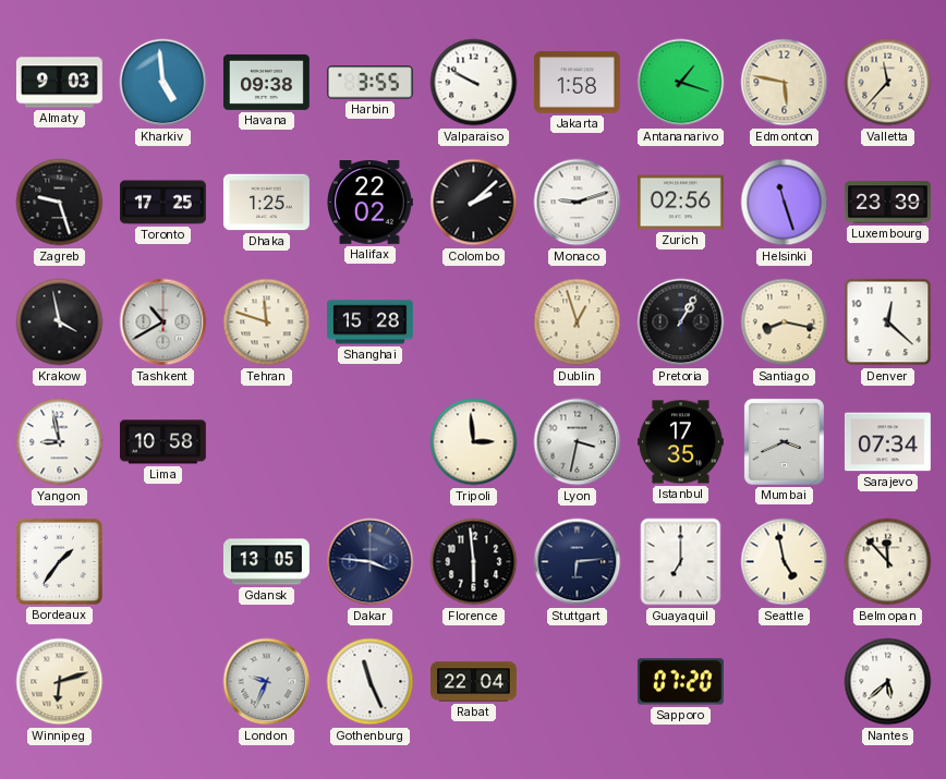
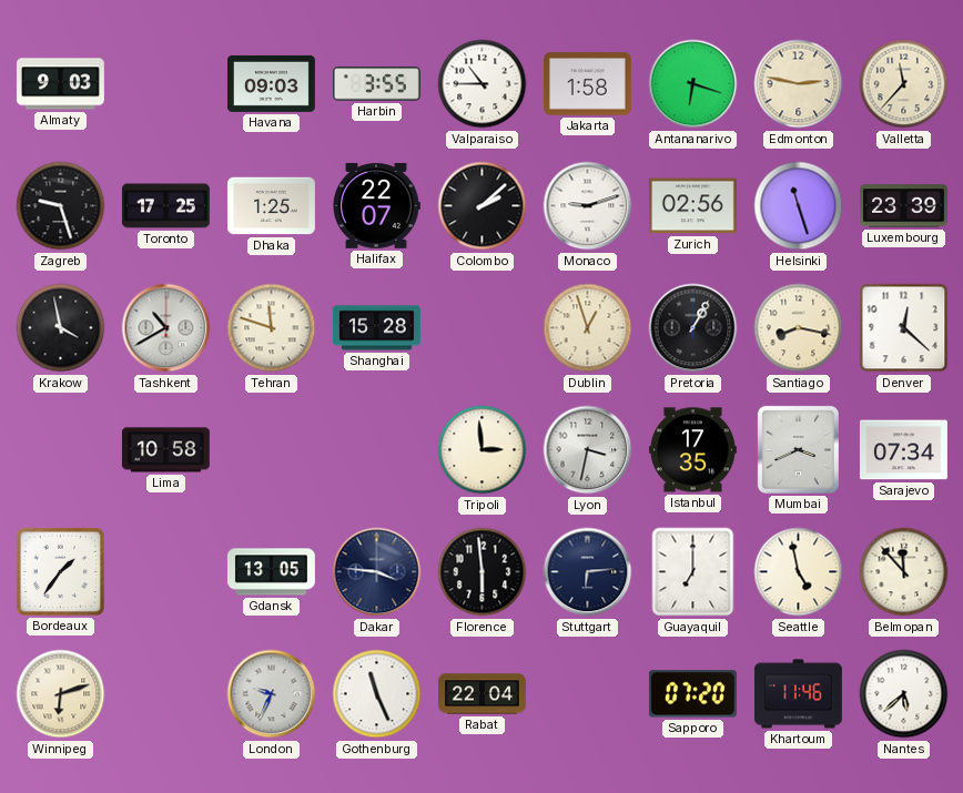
Kharkiv: 4:59 -> none
Havana: 09:38 -> 09:03
Valparaiso: 9:50 -> 10:45
Antananarivo: 1:18 -> 6:18
Edmonton: 5:47 -> 2:47
Halifax: 22:02 -> 22:07
Yangon: 8:58 -> none
Khartoum: none -> 11:46
